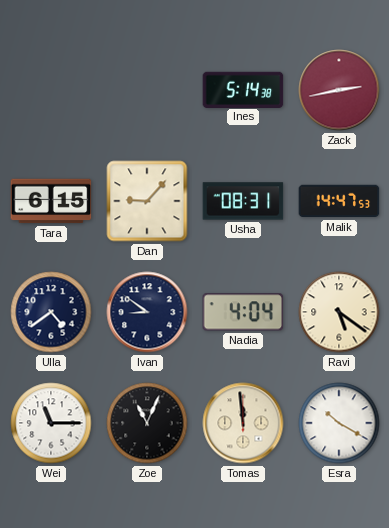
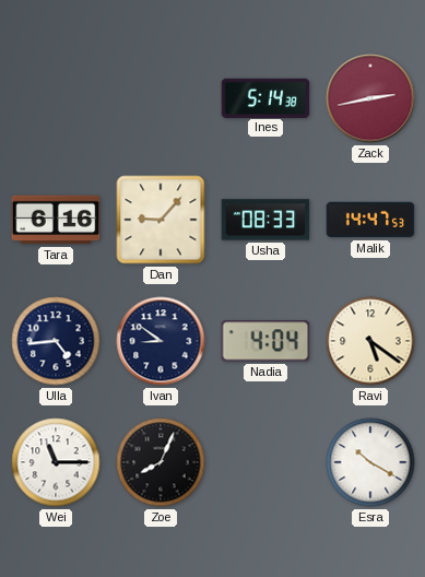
Tara: 6:15 -> 6:16
Usha: 08:31 -> 08:33
Ulla: 4:39 -> 4:44
Zoe: 11:04 -> 8:04
Tomas: 11:59 -> none
